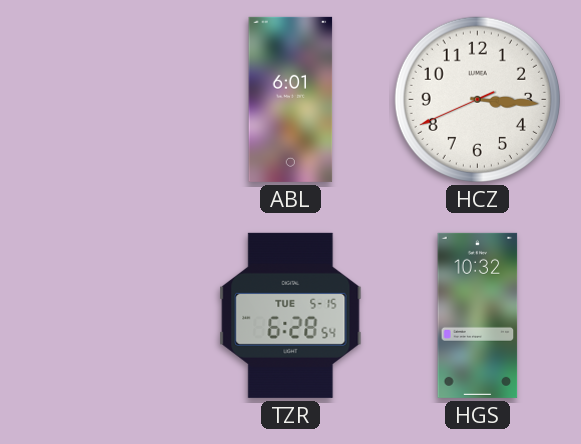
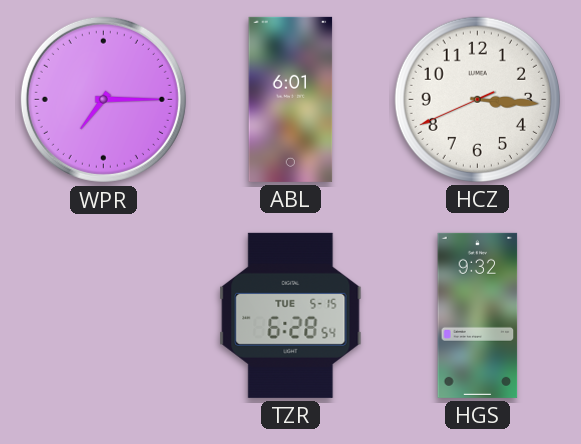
WPR: none -> 7:15
HGS: 10:32 -> 9:32
